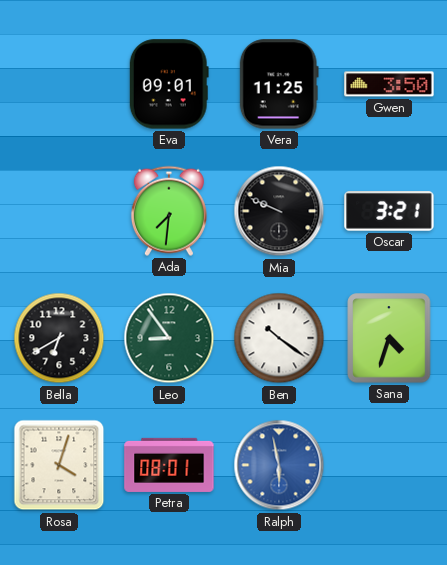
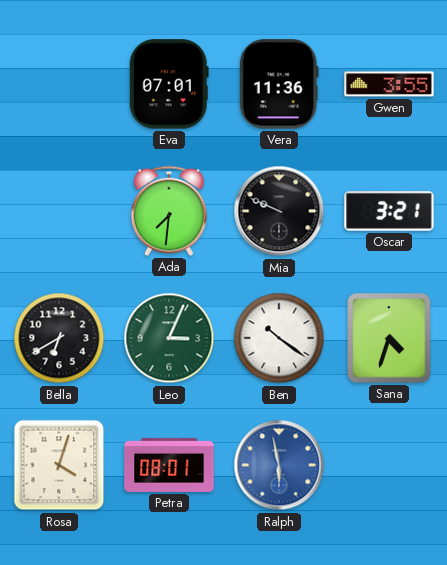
Eva: 09:01 -> 07:01
Vera: 11:25 -> 11:36
Gwen: 3:50 -> 3:55
Leo: 8:54 -> 3:04
